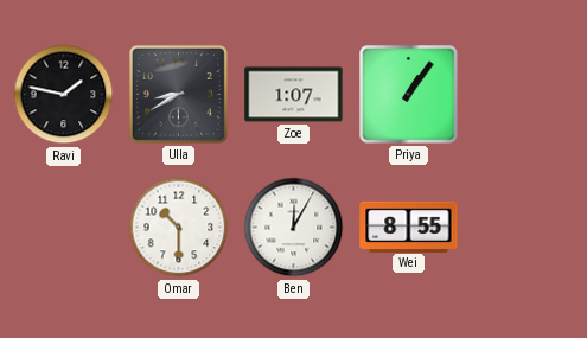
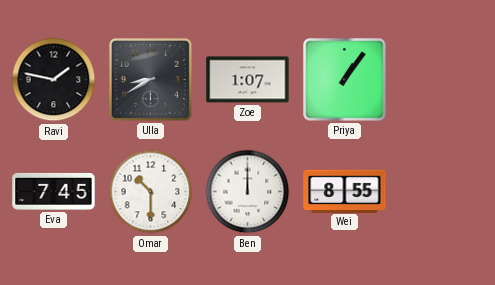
Eva: none -> 7:45
Ben: 12:05 -> 12:00
